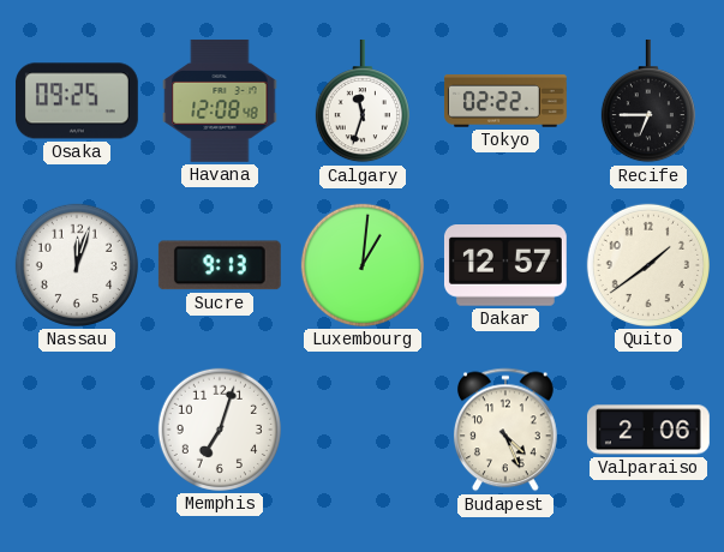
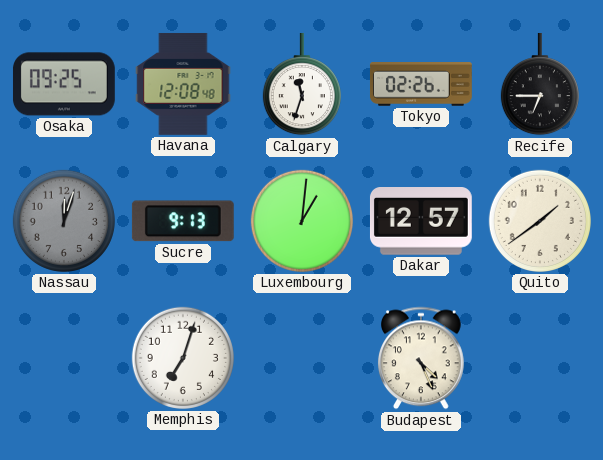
Tokyo: 02:22 -> 02:26
Nassau dial: white -> grey
Valparaiso: 2:06 -> none
